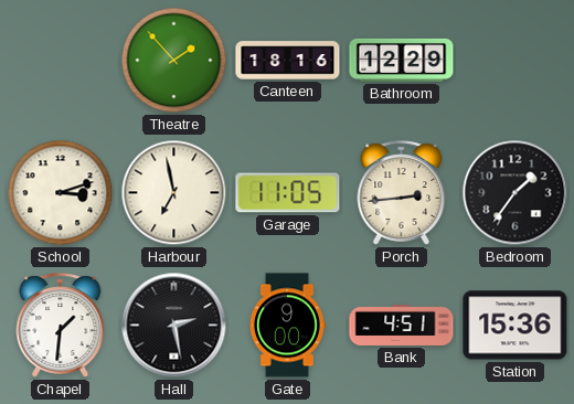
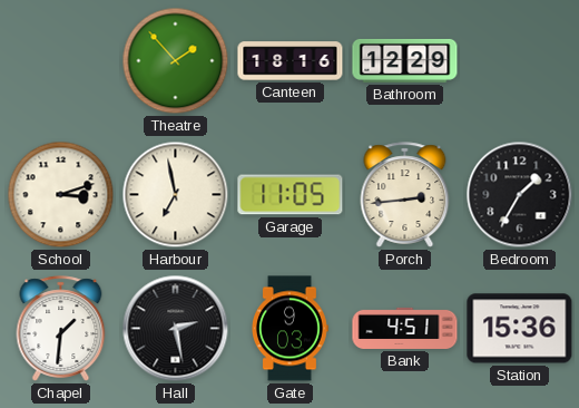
Bedroom: 1:36 -> 1:35
Gate: 9:00 -> 9:03
